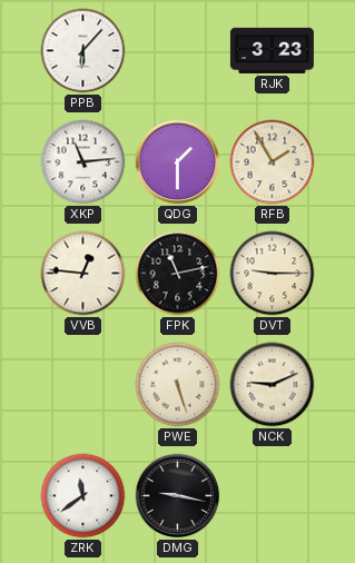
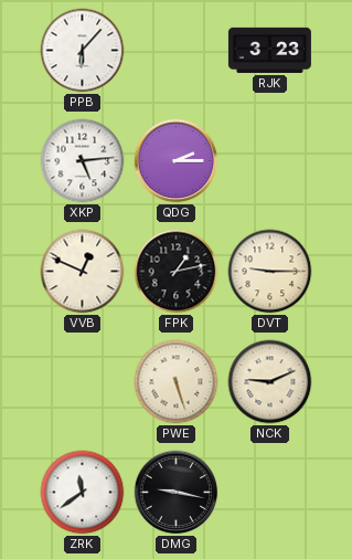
XKP: 11:14 -> 5:14
QDG: 1:30 -> 2:15
RFB: 1:55 -> none
VVB: 12:46 -> 12:49
FPK: 11:13 -> 1:13
